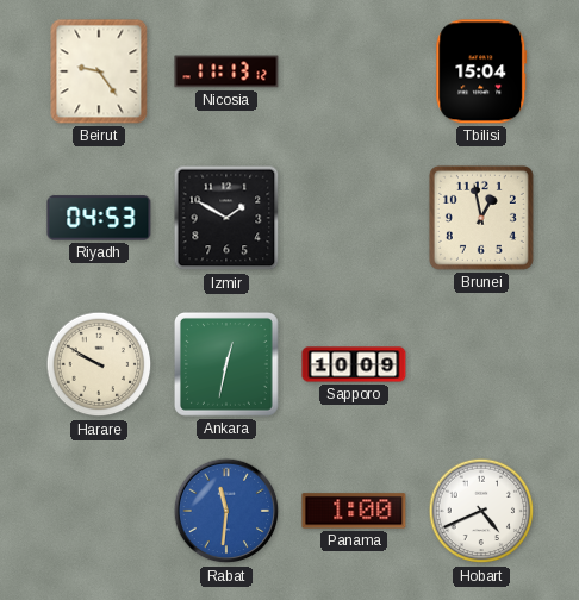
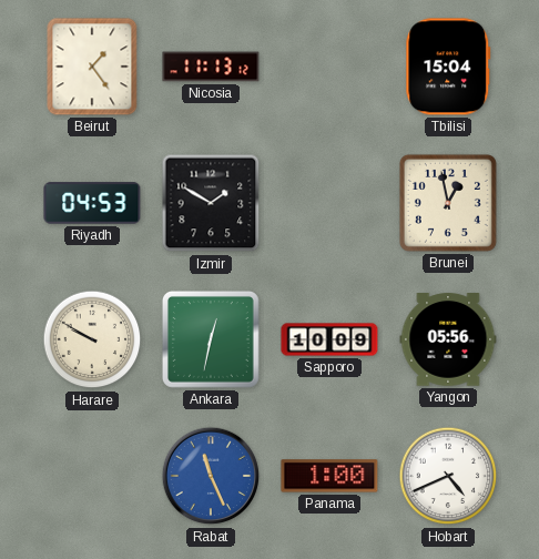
Beirut: 9:24 -> 1:24
Yangon: none -> 05:56
Rabat: 11:31 -> 11:26
